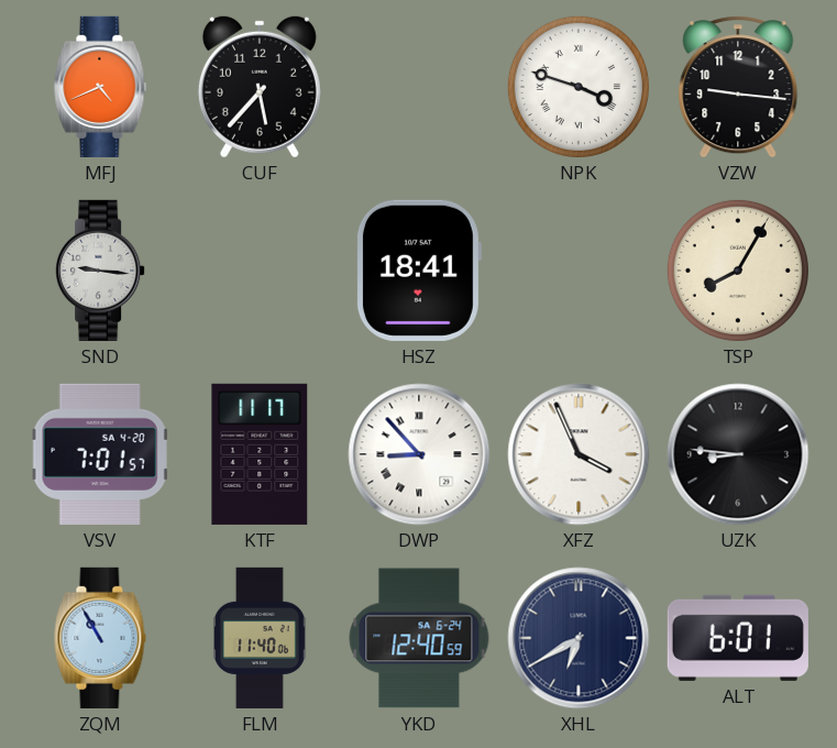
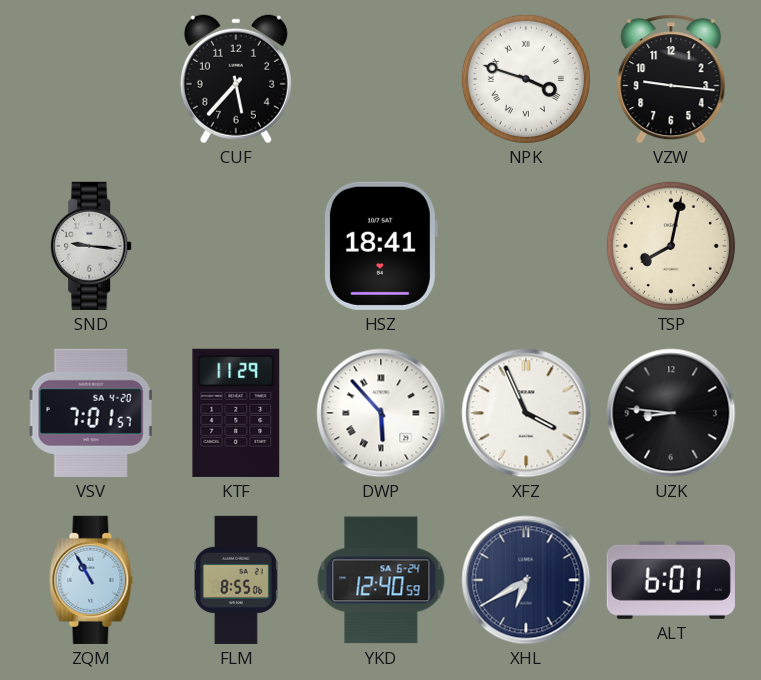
MFJ: 4:41 -> none
TSP: 8:05 -> 8:02
KTF: 11:17 -> 11:29
DWP: 8:53 -> 5:53
FLM: 11:40 -> 8:55
